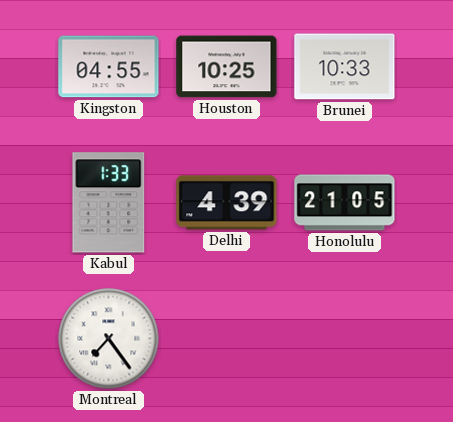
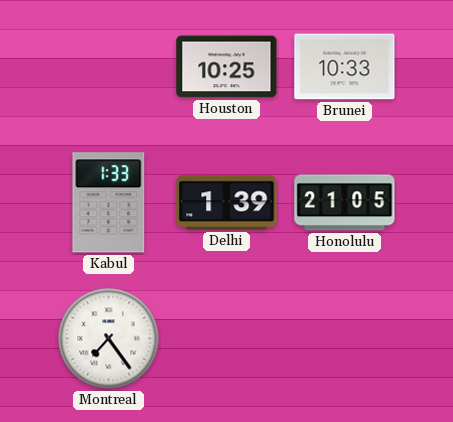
Kingston: 04:55 -> none
Delhi: 4:39 -> 1:39
